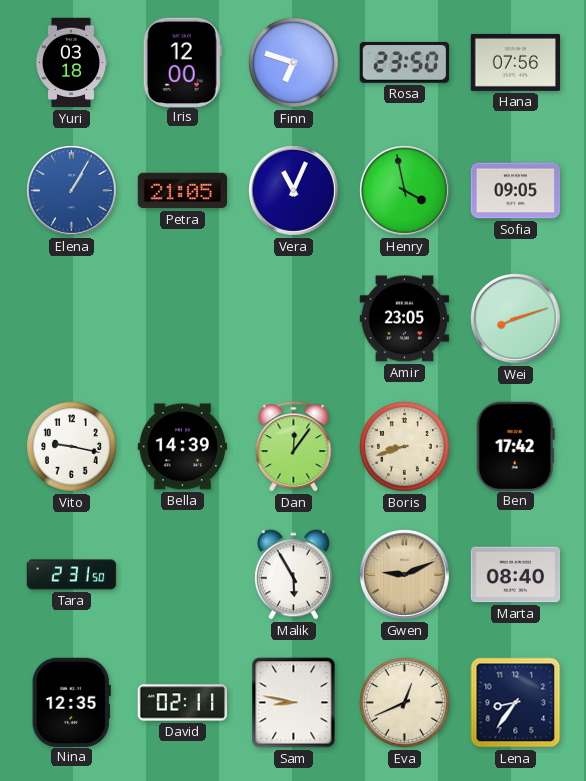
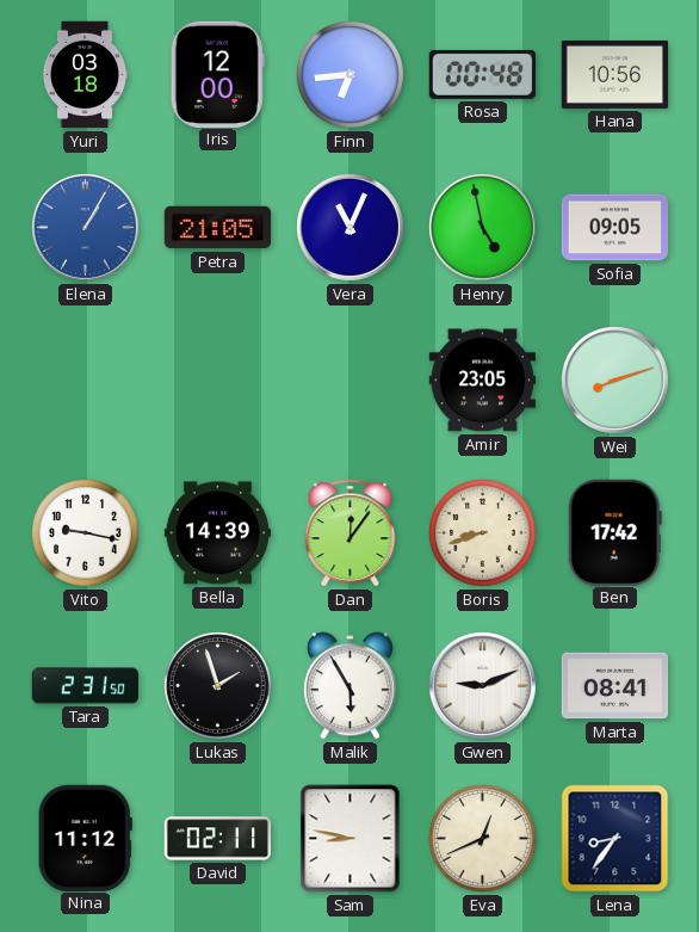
Finn: 6:48 -> 6:44
Rosa: 23:50 -> 00:48
Hana: 07:56 -> 10:56
Henry: 3:58 -> 4:58
Lukas: none -> 1:57
Gwen dial: champagne -> white
Marta: 08:40 -> 08:41
Nina: 12:35 -> 11:12
